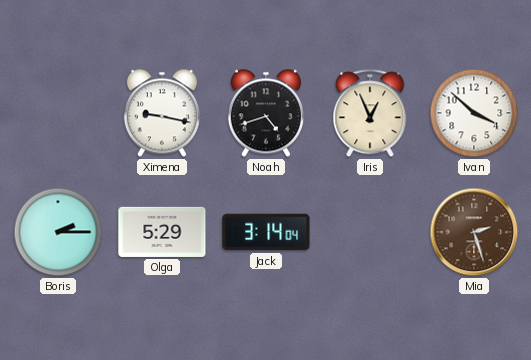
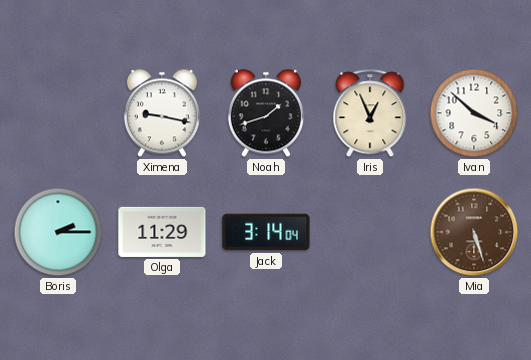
Noah: 4:42 -> 1:42
Olga: 5:29 -> 11:29
Mia: 2:27 -> 5:27
